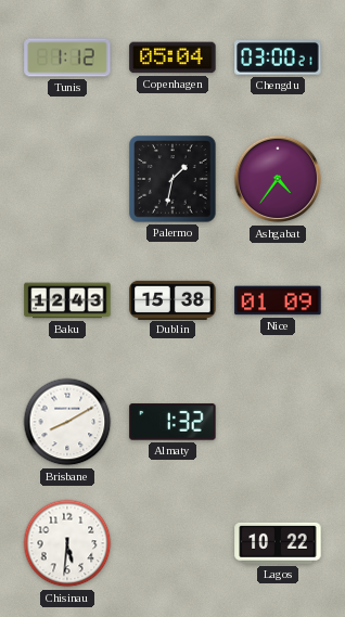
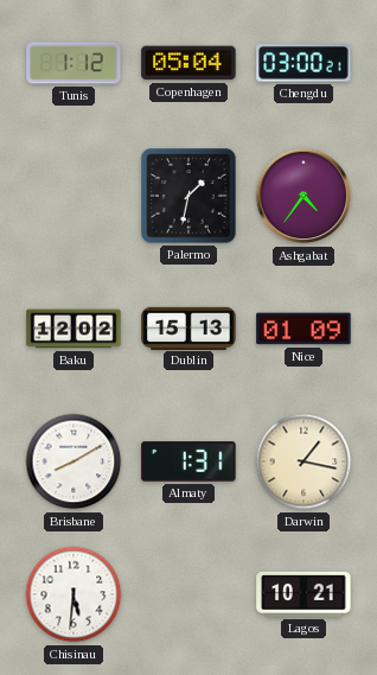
Baku: 12:43 -> 12:02
Dublin: 15:38 -> 15:13
Almaty: 1:32 -> 1:31
Darwin: none -> 1:17
Lagos: 10:22 -> 10:21
